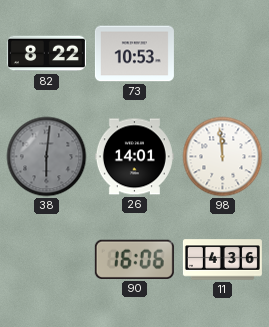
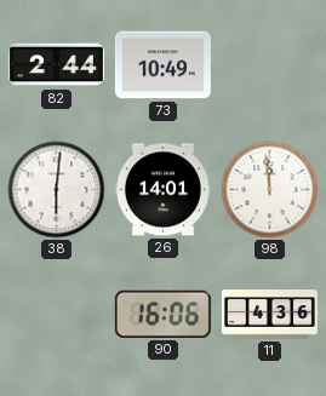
82: 8:22 -> 2:44
73: 10:53 -> 10:49
38 dial: grey -> white
